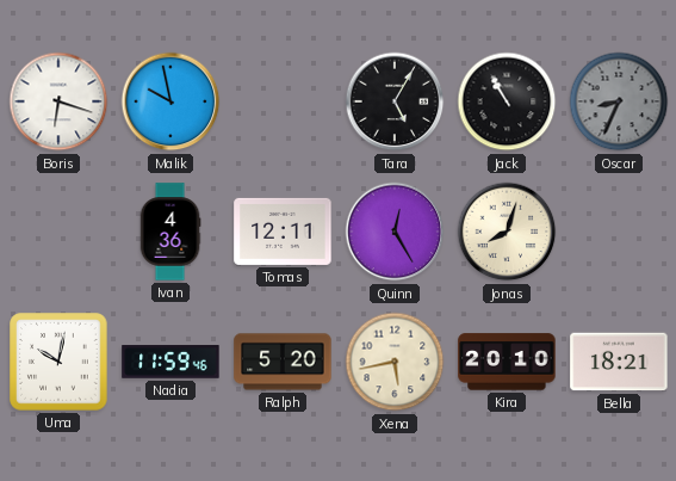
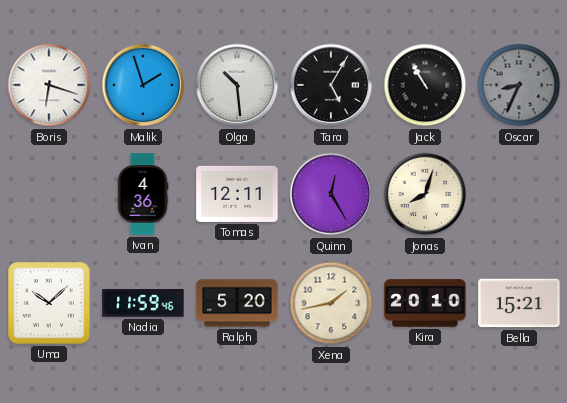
Malik: 9:58 -> 1:57
Olga: none -> 10:29
Uma: 10:02 -> 10:08
Xena: 5:43 -> 1:43
Bella: 18:21 -> 15:21
